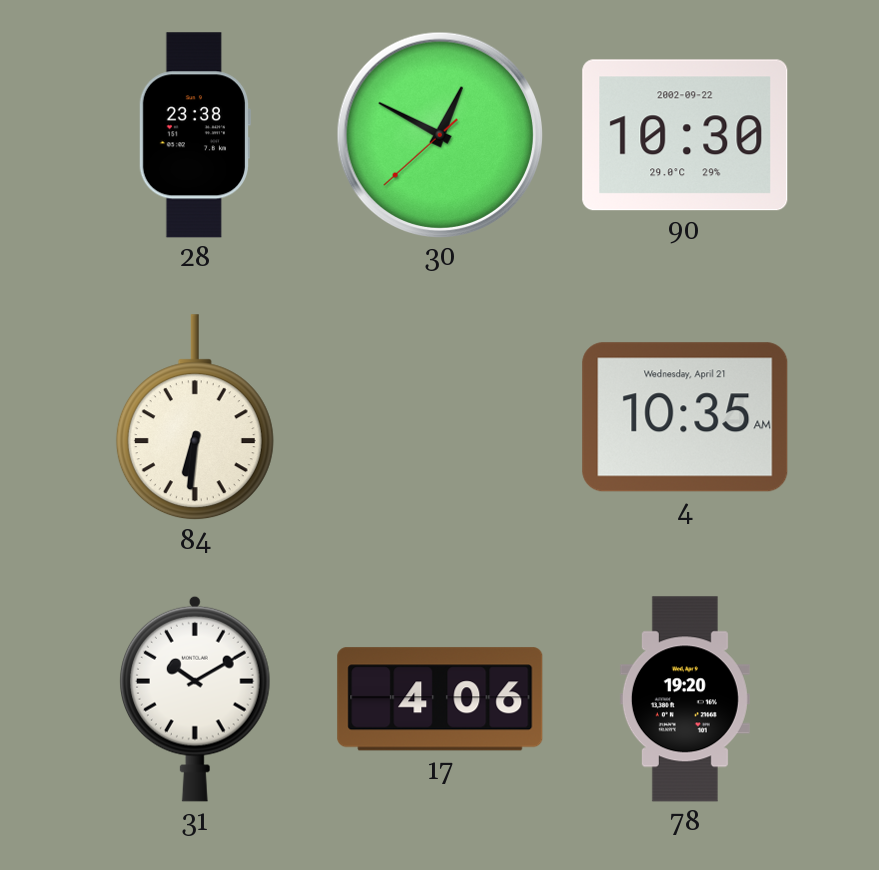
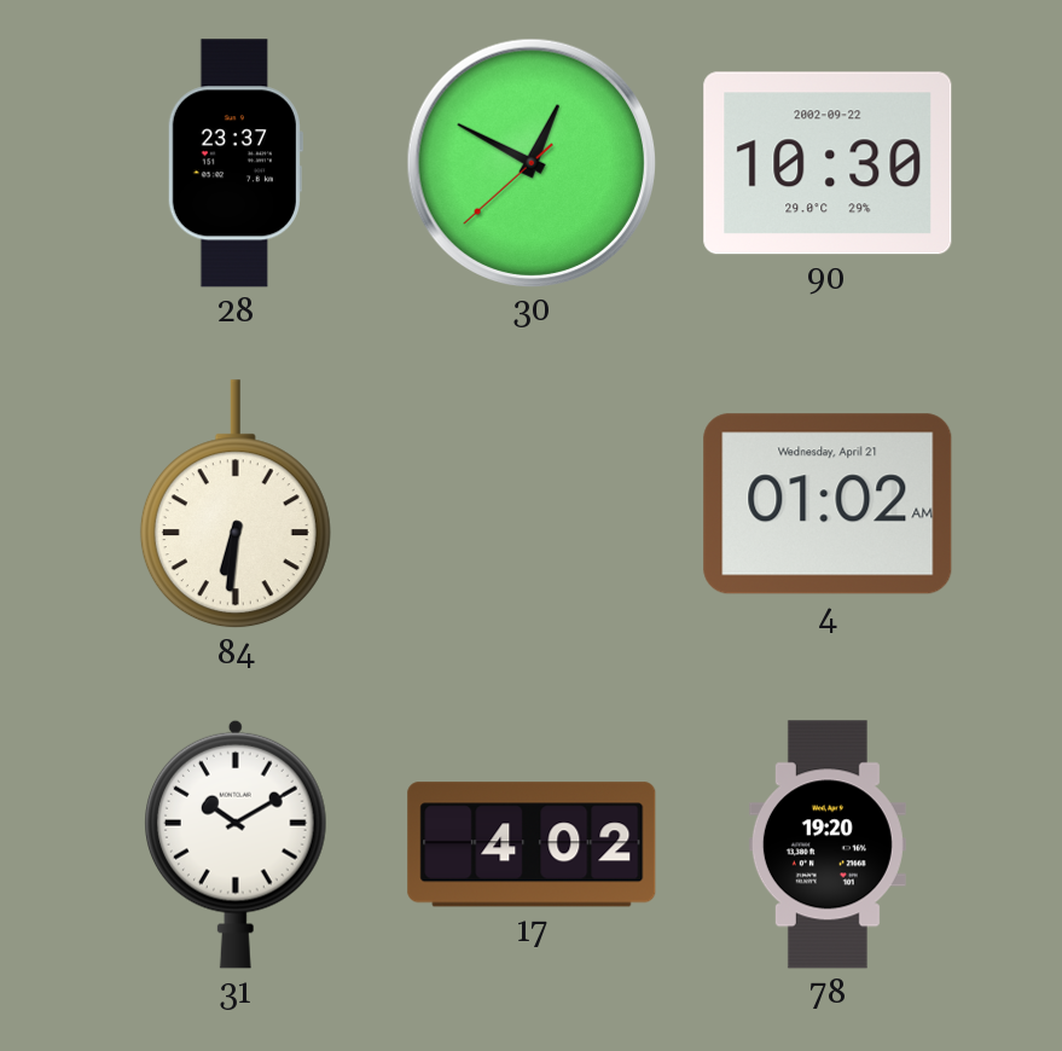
28: 23:38 -> 23:37
4: 10:35 -> 01:02
17: 4:06 -> 4:02
